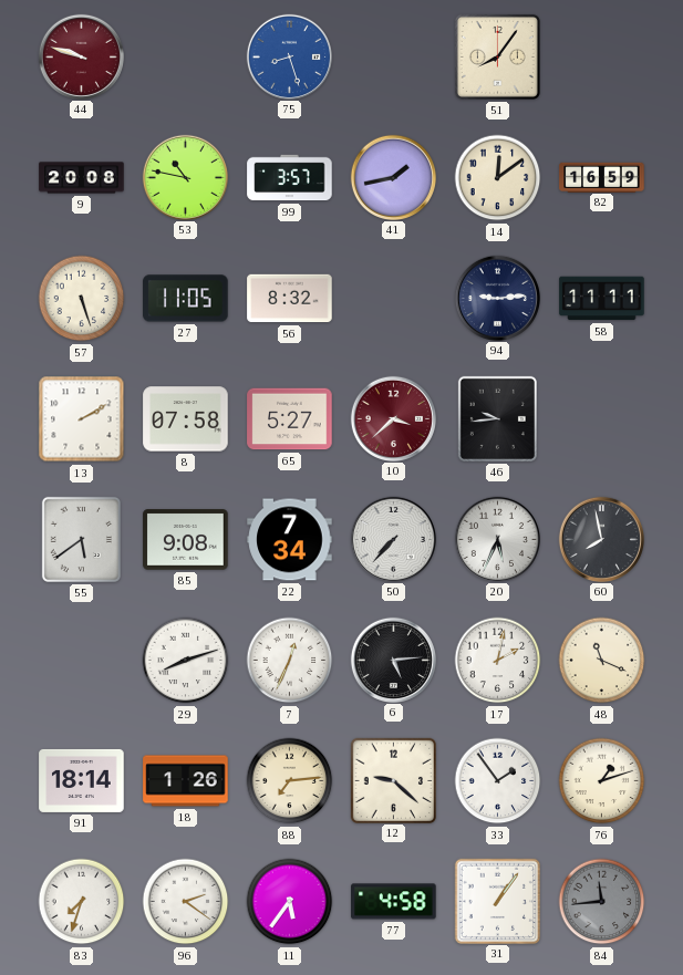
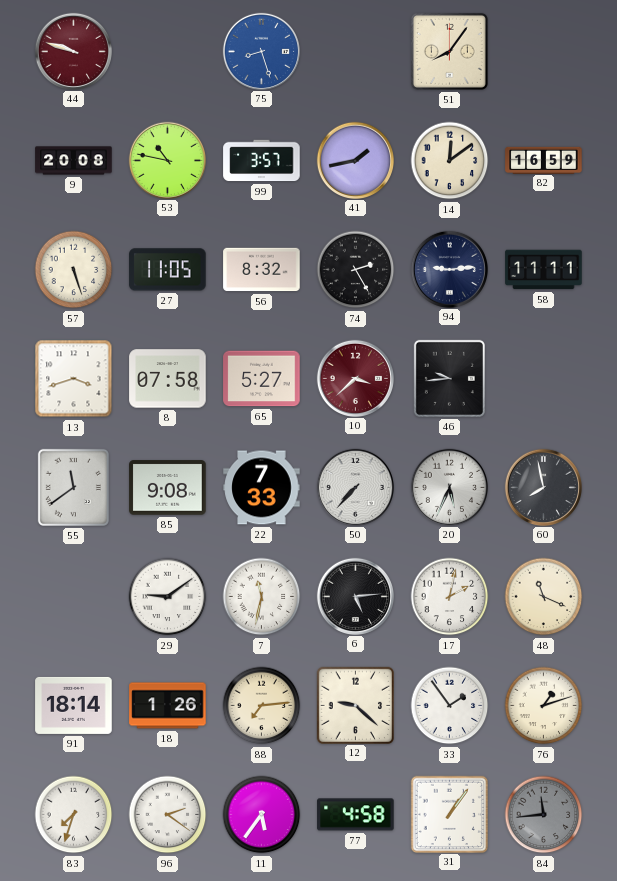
74: none -> 2:25
13: 2:10 -> 3:42
55: 5:39 -> 11:39
22: 7:34 -> 7:33
29: 8:12 -> 9:09
7: 12:34 -> 11:32
